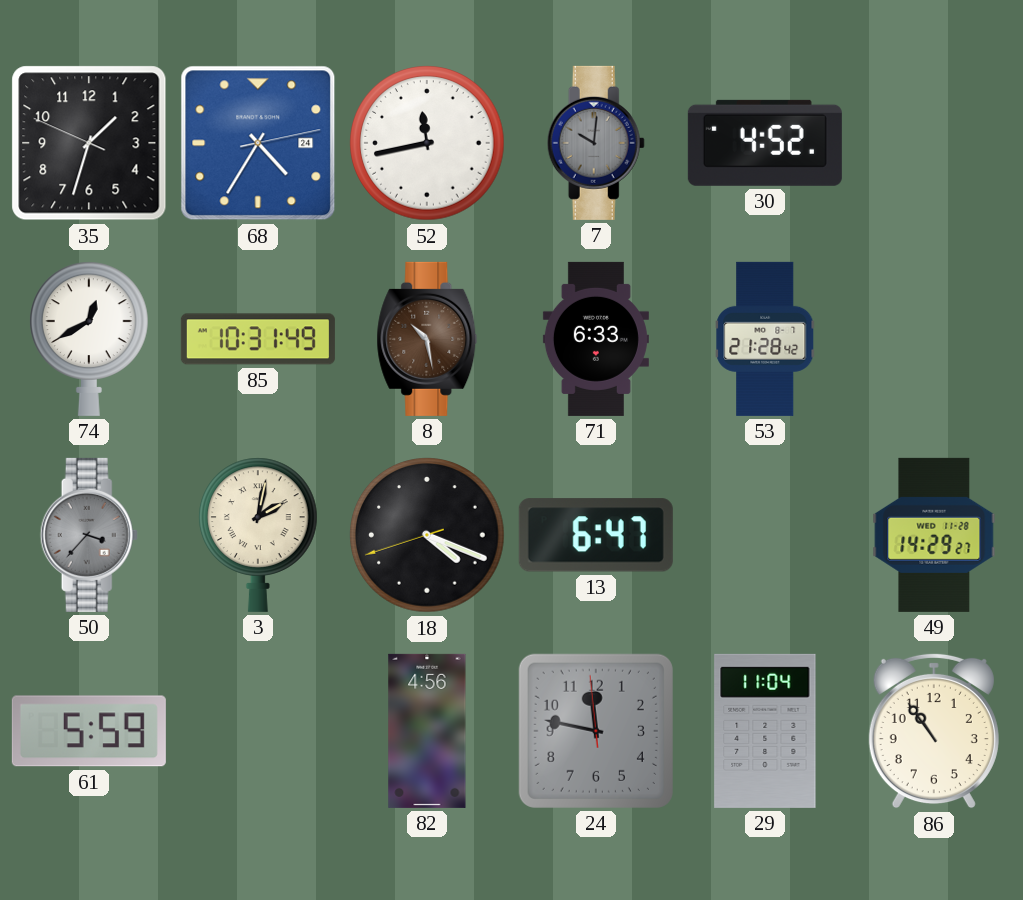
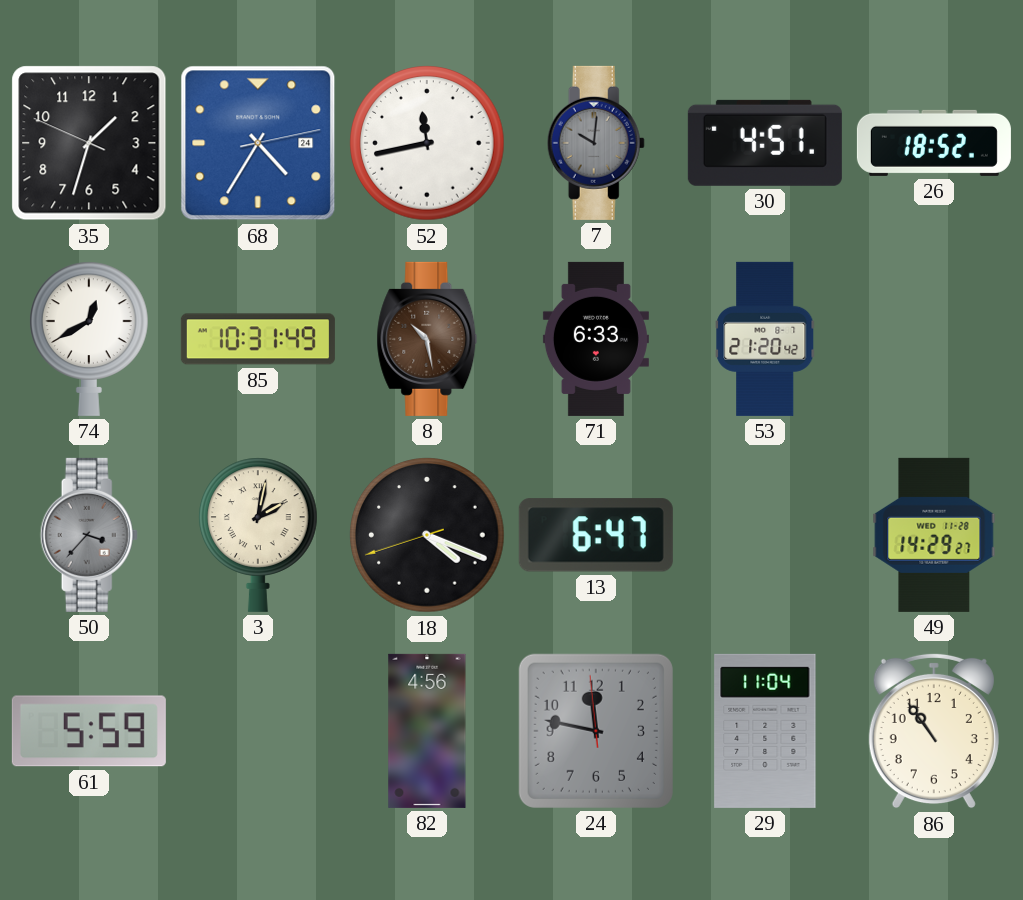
30: 4:52 -> 4:51
26: none -> 18:52
53: 21:28 -> 21:20
